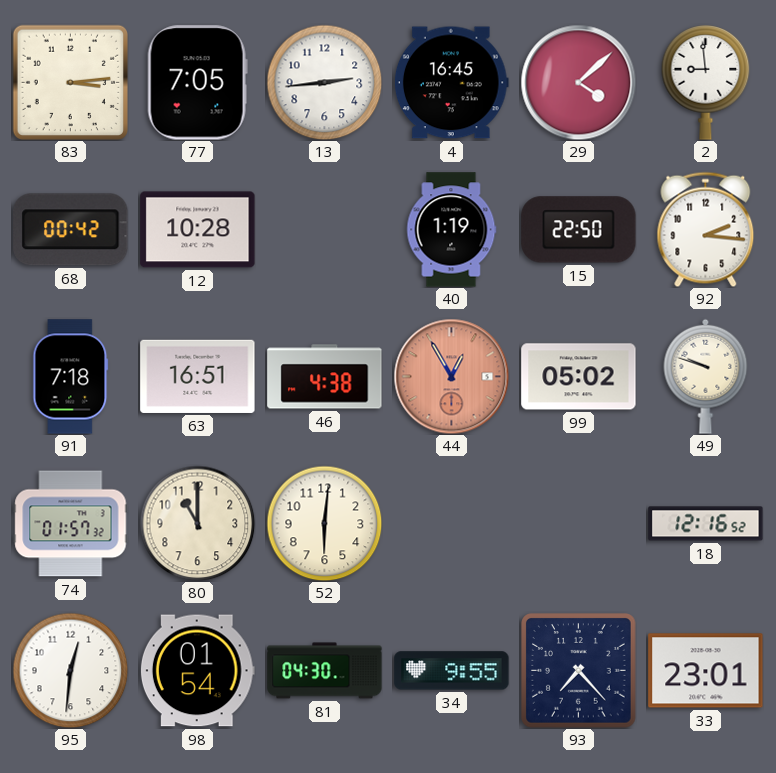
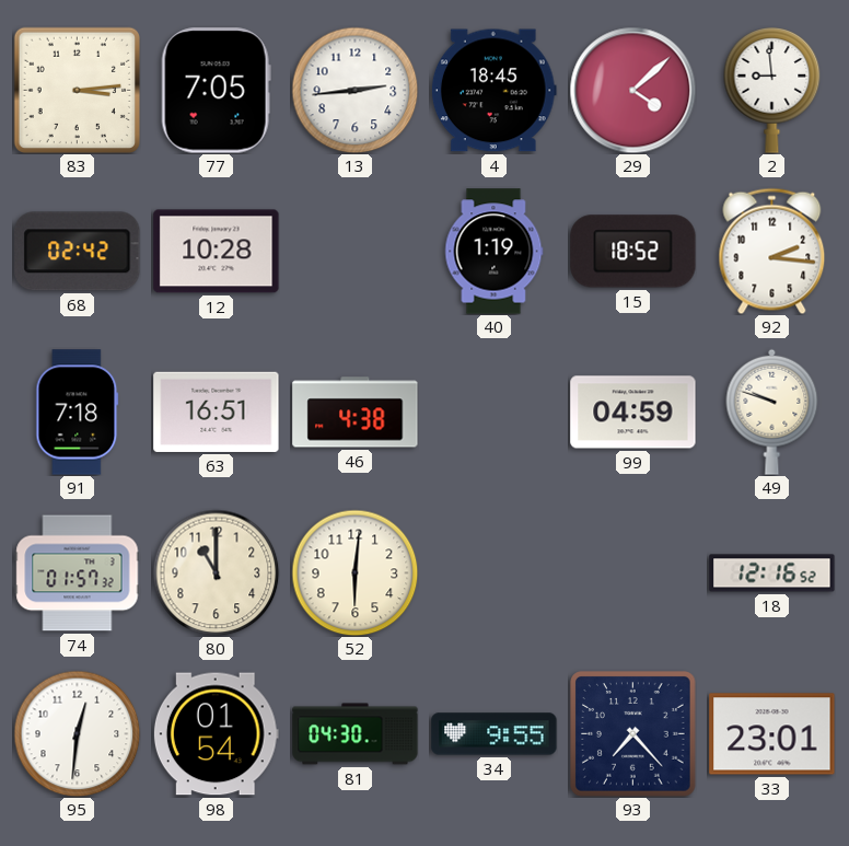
4: 16:45 -> 18:45
68: 00:42 -> 02:42
15: 22:50 -> 18:52
44: 12:55 -> none
99: 05:02 -> 04:59
